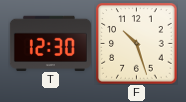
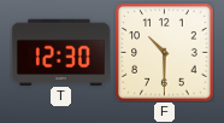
F: 10:27 -> 10:30
